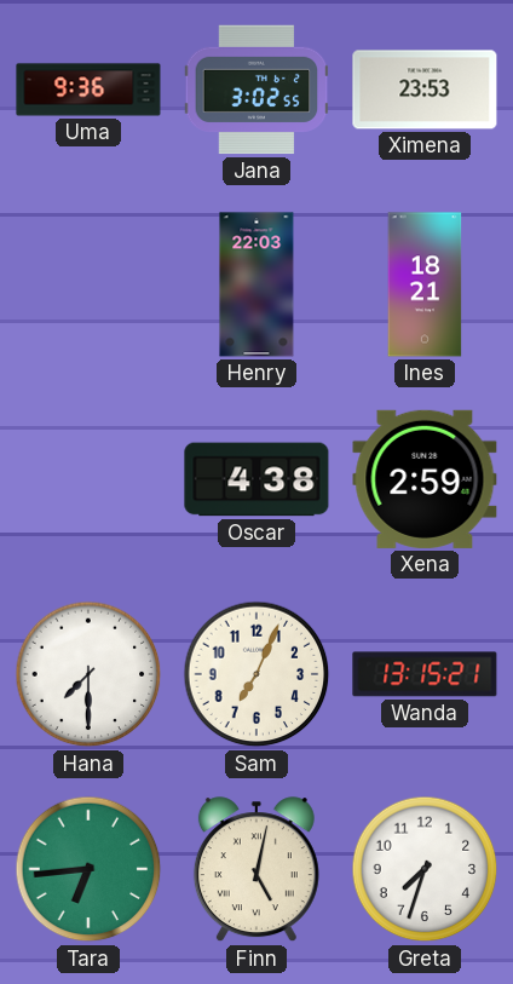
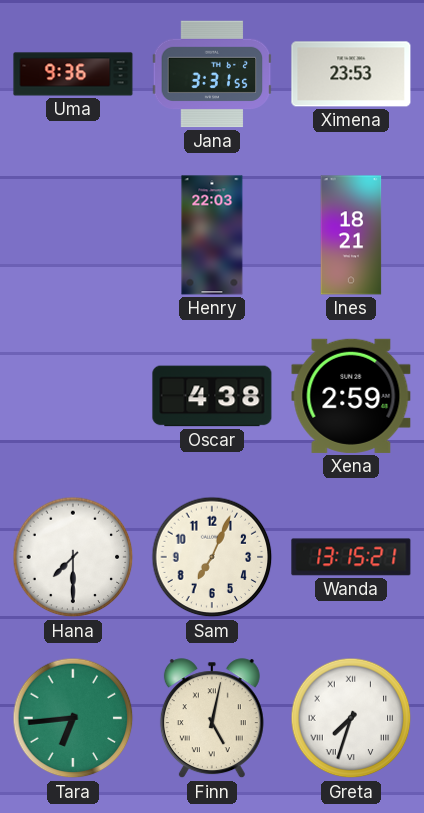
Jana: 3:02 -> 3:31
Greta numerals: Arabic -> Roman
